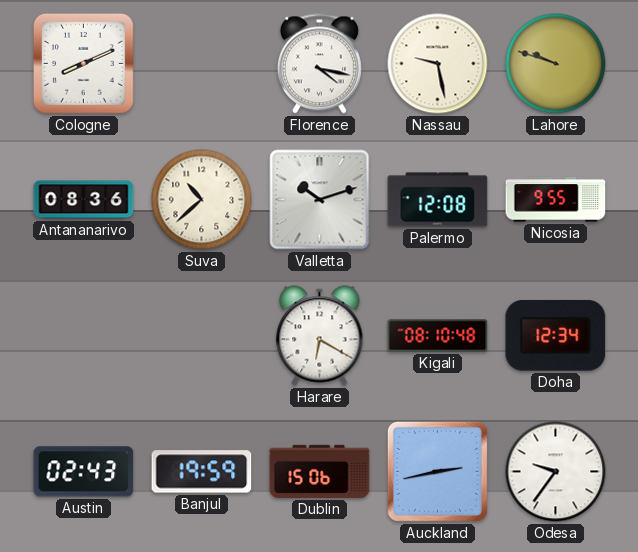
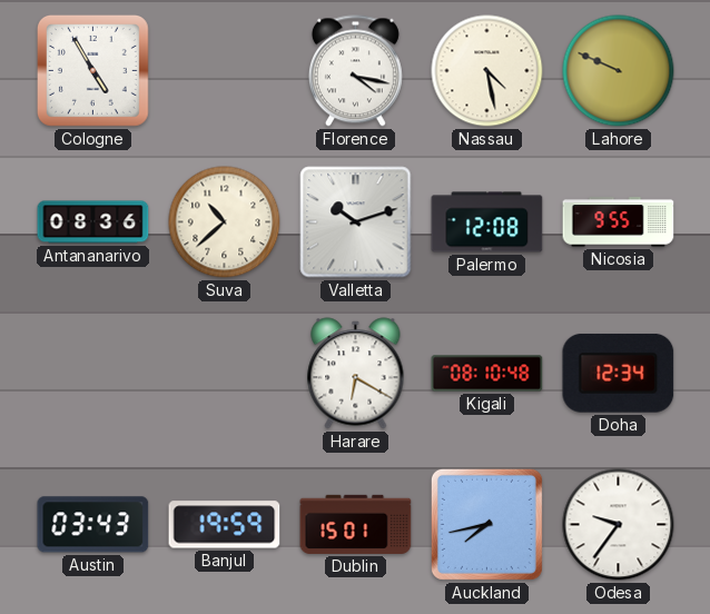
Cologne: 8:11 -> 4:55
Nassau: 9:28 -> 4:28
Lahore: 9:48 -> 9:49
Austin: 02:43 -> 03:43
Dublin: 15:06 -> 15:01
Auckland: 2:43 -> 7:43
